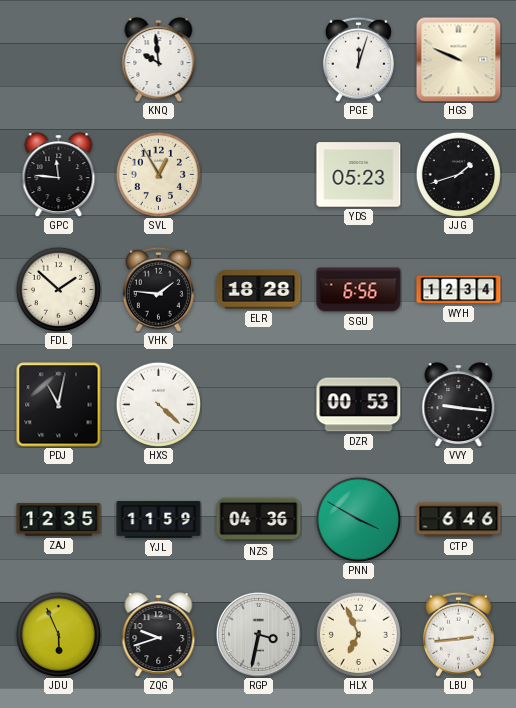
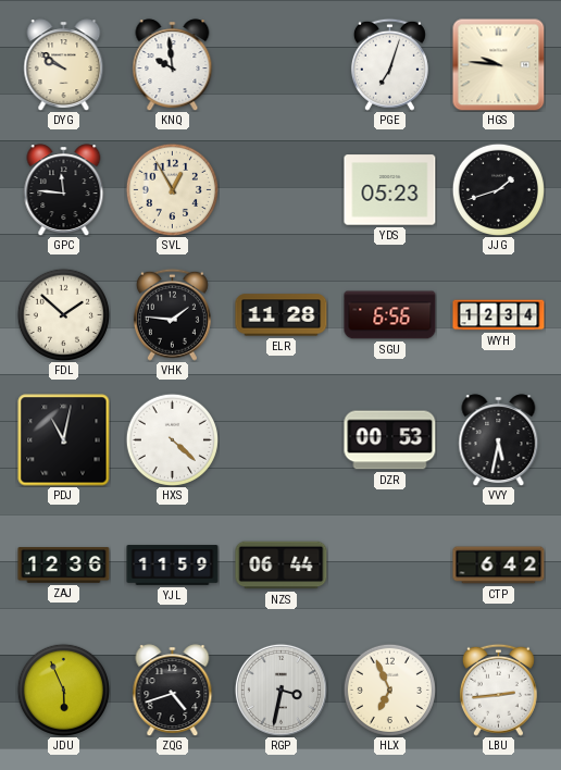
DYG: none -> 9:51
PGE: 12:03 -> 7:03
HGS: 9:49 -> 9:46
ELR: 18:28 -> 11:28
VVY: 9:16 -> 5:32
ZAJ: 12:35 -> 12:36
NZS: 04:36 -> 06:44
PNN: 3:50 -> none
CTP: 6:46 -> 6:42
ZQG: 9:42 -> 4:42
